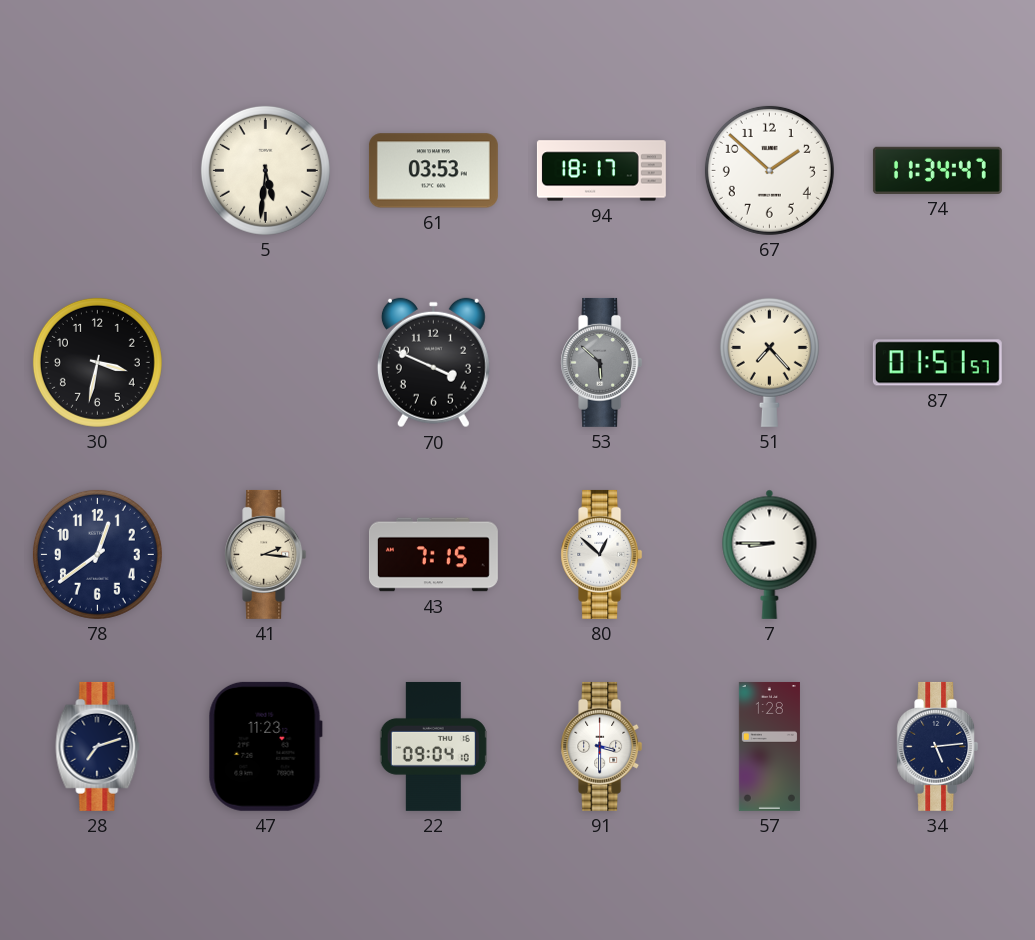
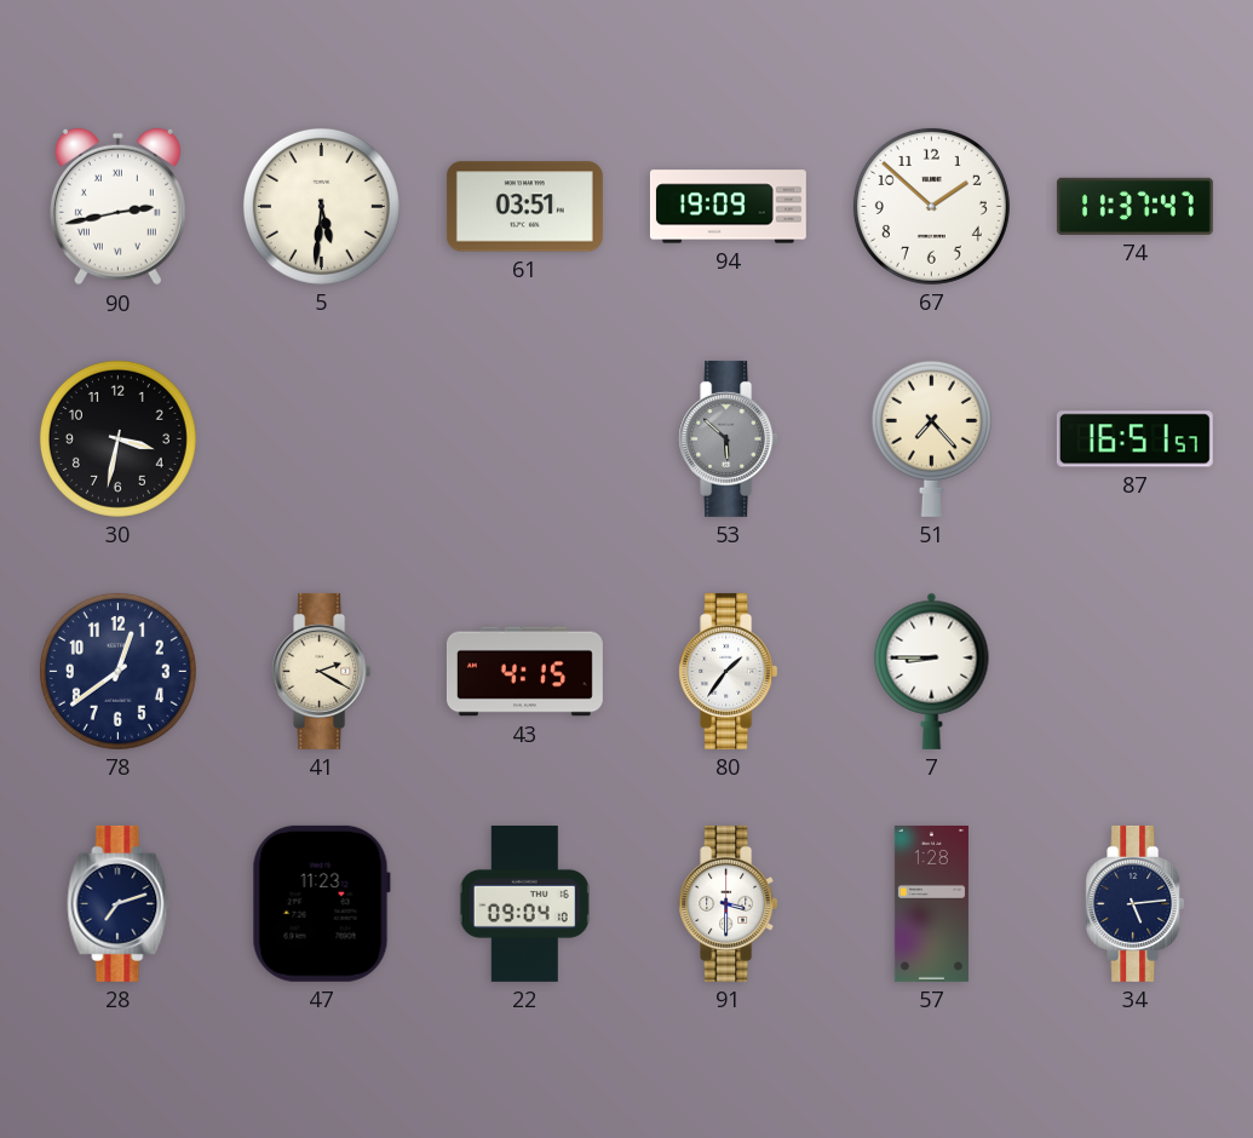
90: none -> 2:43
61: 03:53 -> 03:51
94: 18:17 -> 19:09
74: 11:34 -> 11:37
70: 3:49 -> none
87: 01:51 -> 16:51
41: 2:16 -> 2:20
43: 7:15 -> 4:15
80: 12:52 -> 1:36
